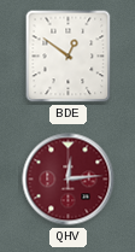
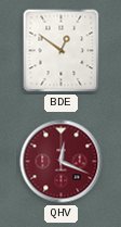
QHV: 12:14 -> 12:19
